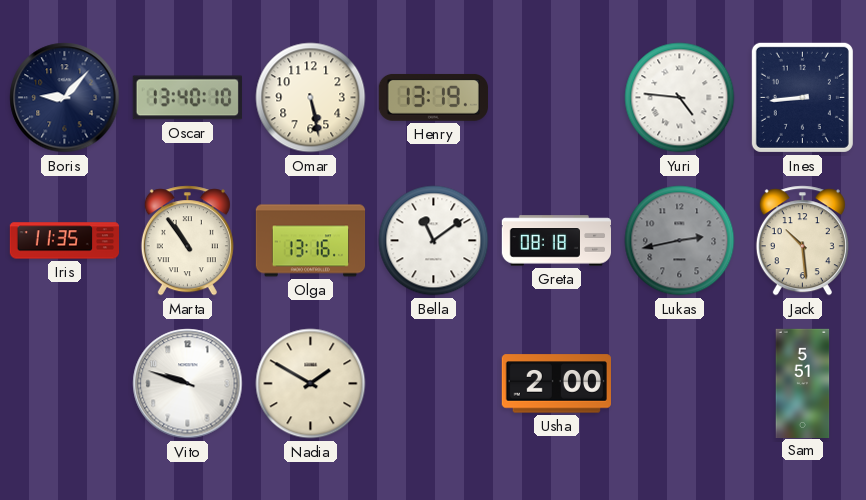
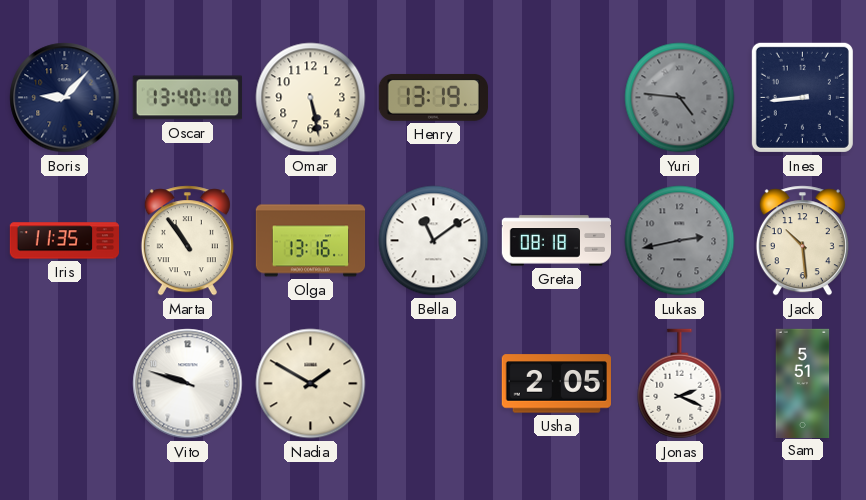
Yuri dial: white -> grey
Usha: 2:00 -> 2:05
Jonas: none -> 2:19
